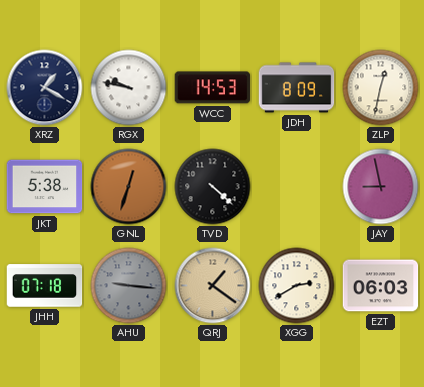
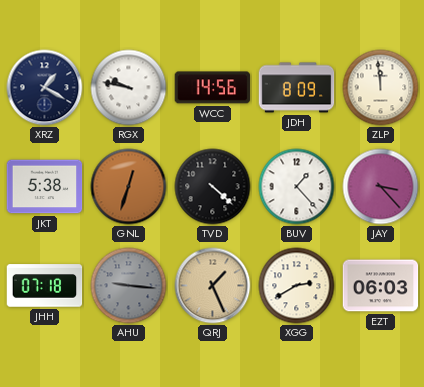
WCC: 14:53 -> 14:56
ZLP: 12:32 -> 11:59
BUV: none -> 1:23
JAY: 8:58 -> 3:23
QRJ: 1:21 -> 1:26
